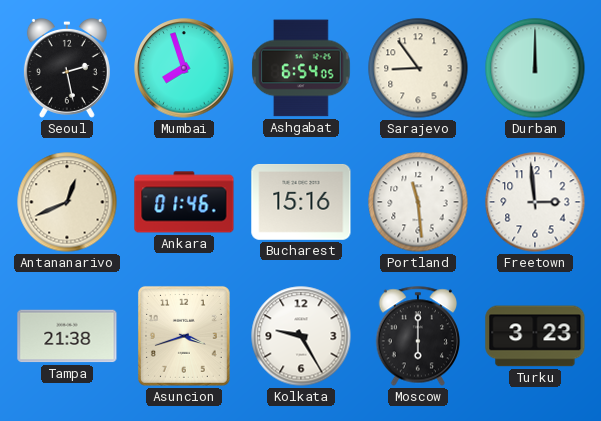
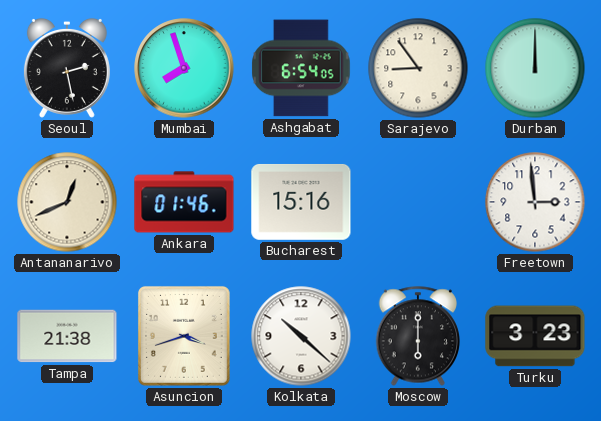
Portland: 11:29 -> none
Kolkata: 9:25 -> 10:22
